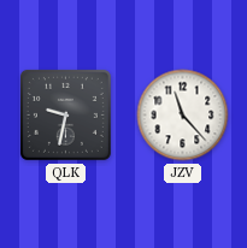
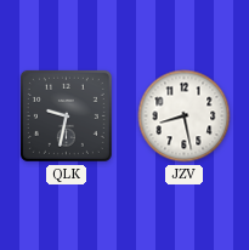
JZV: 11:23 -> 8:28
